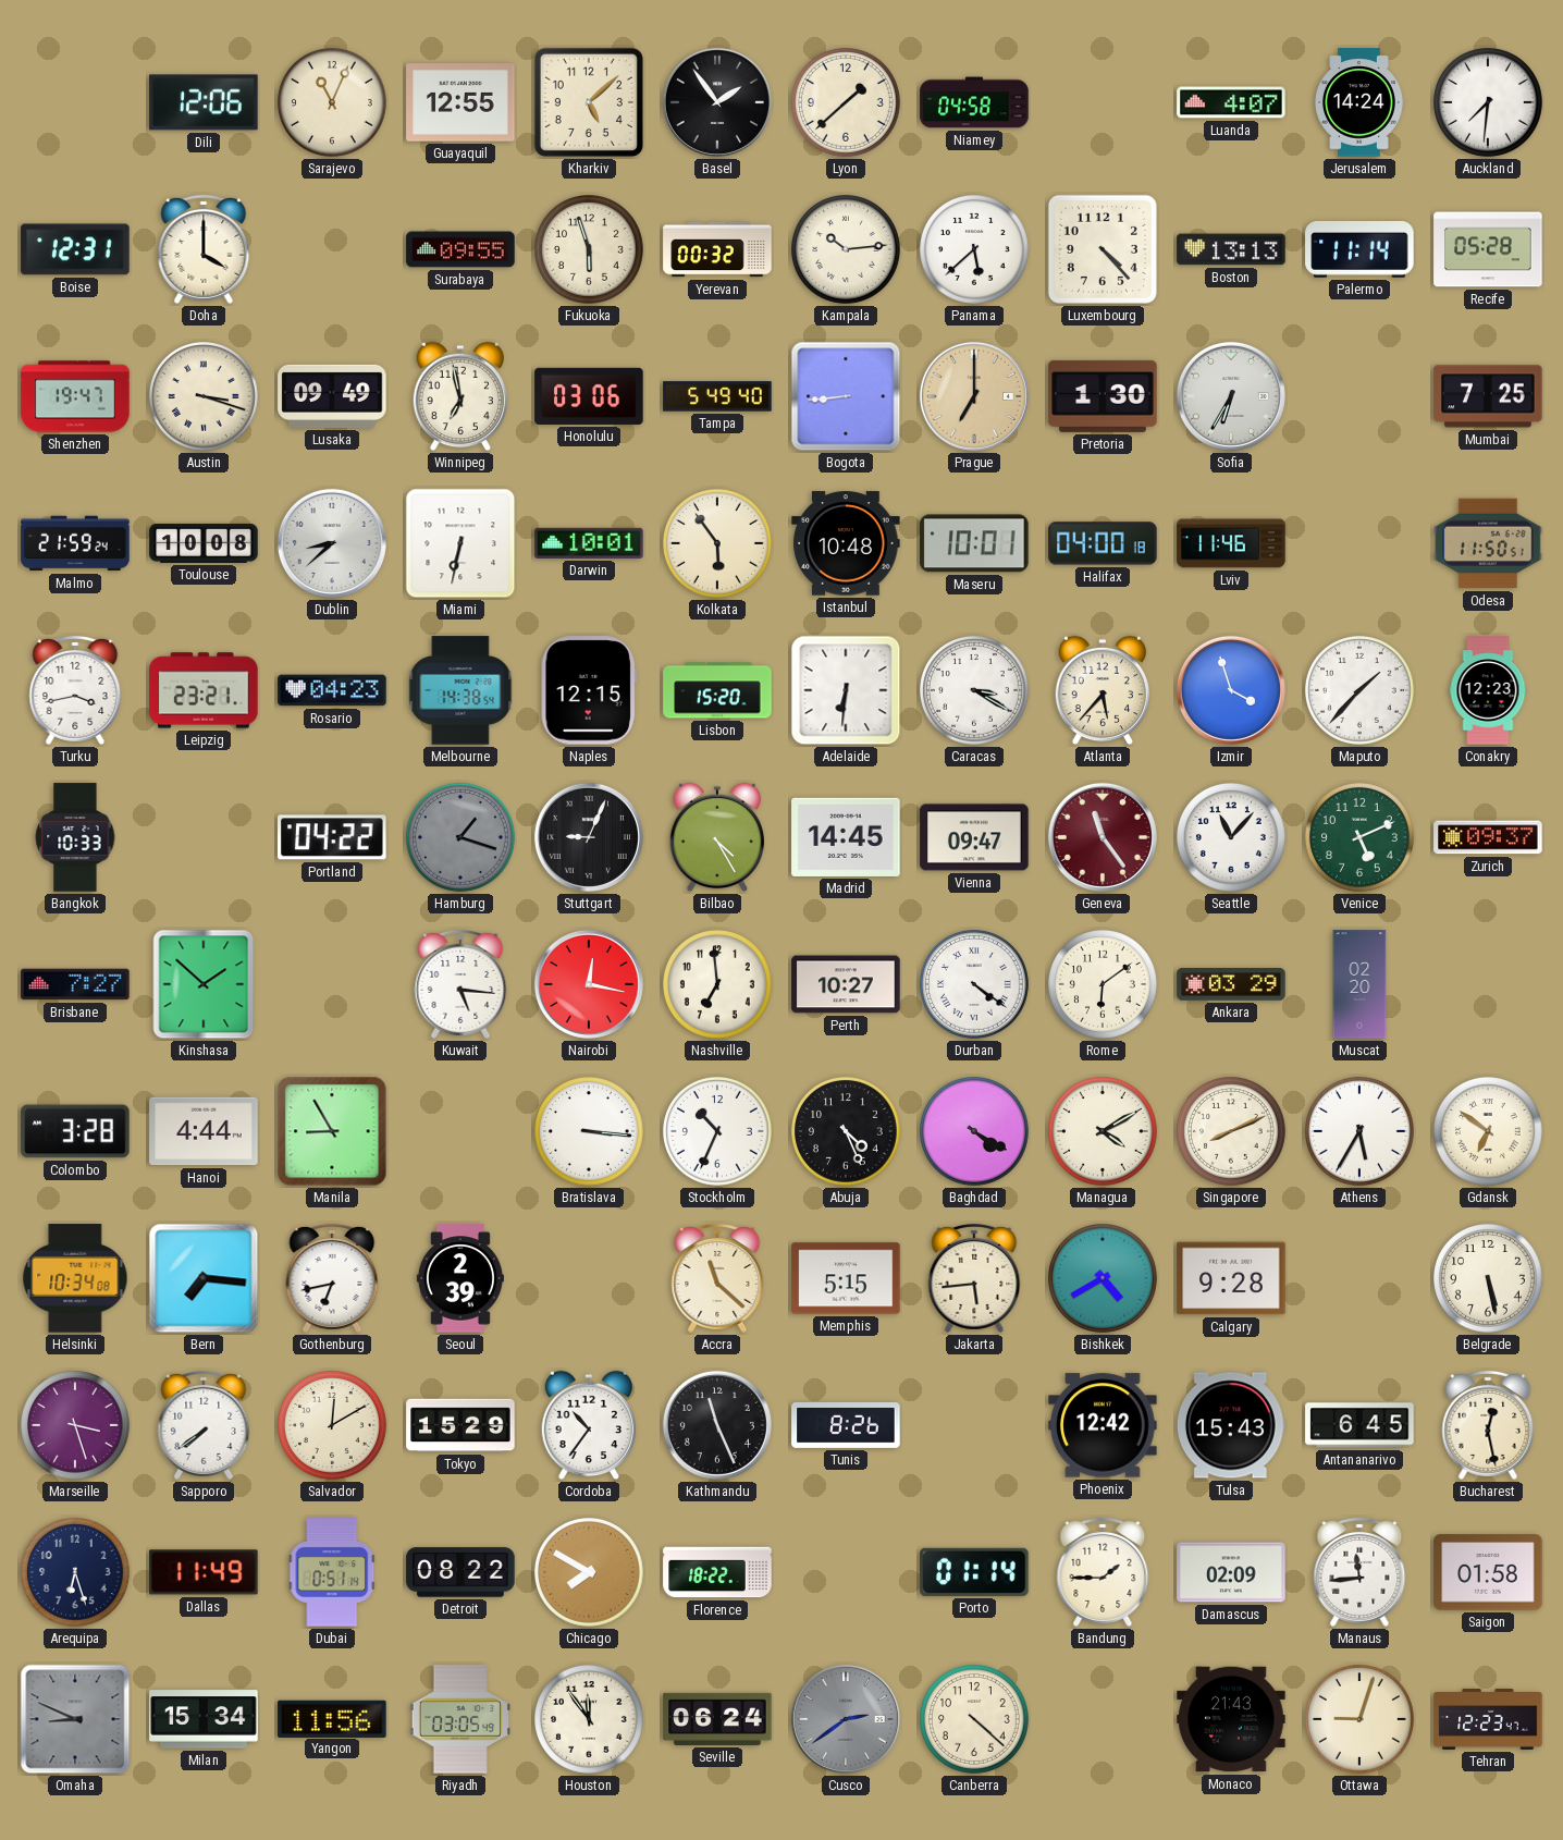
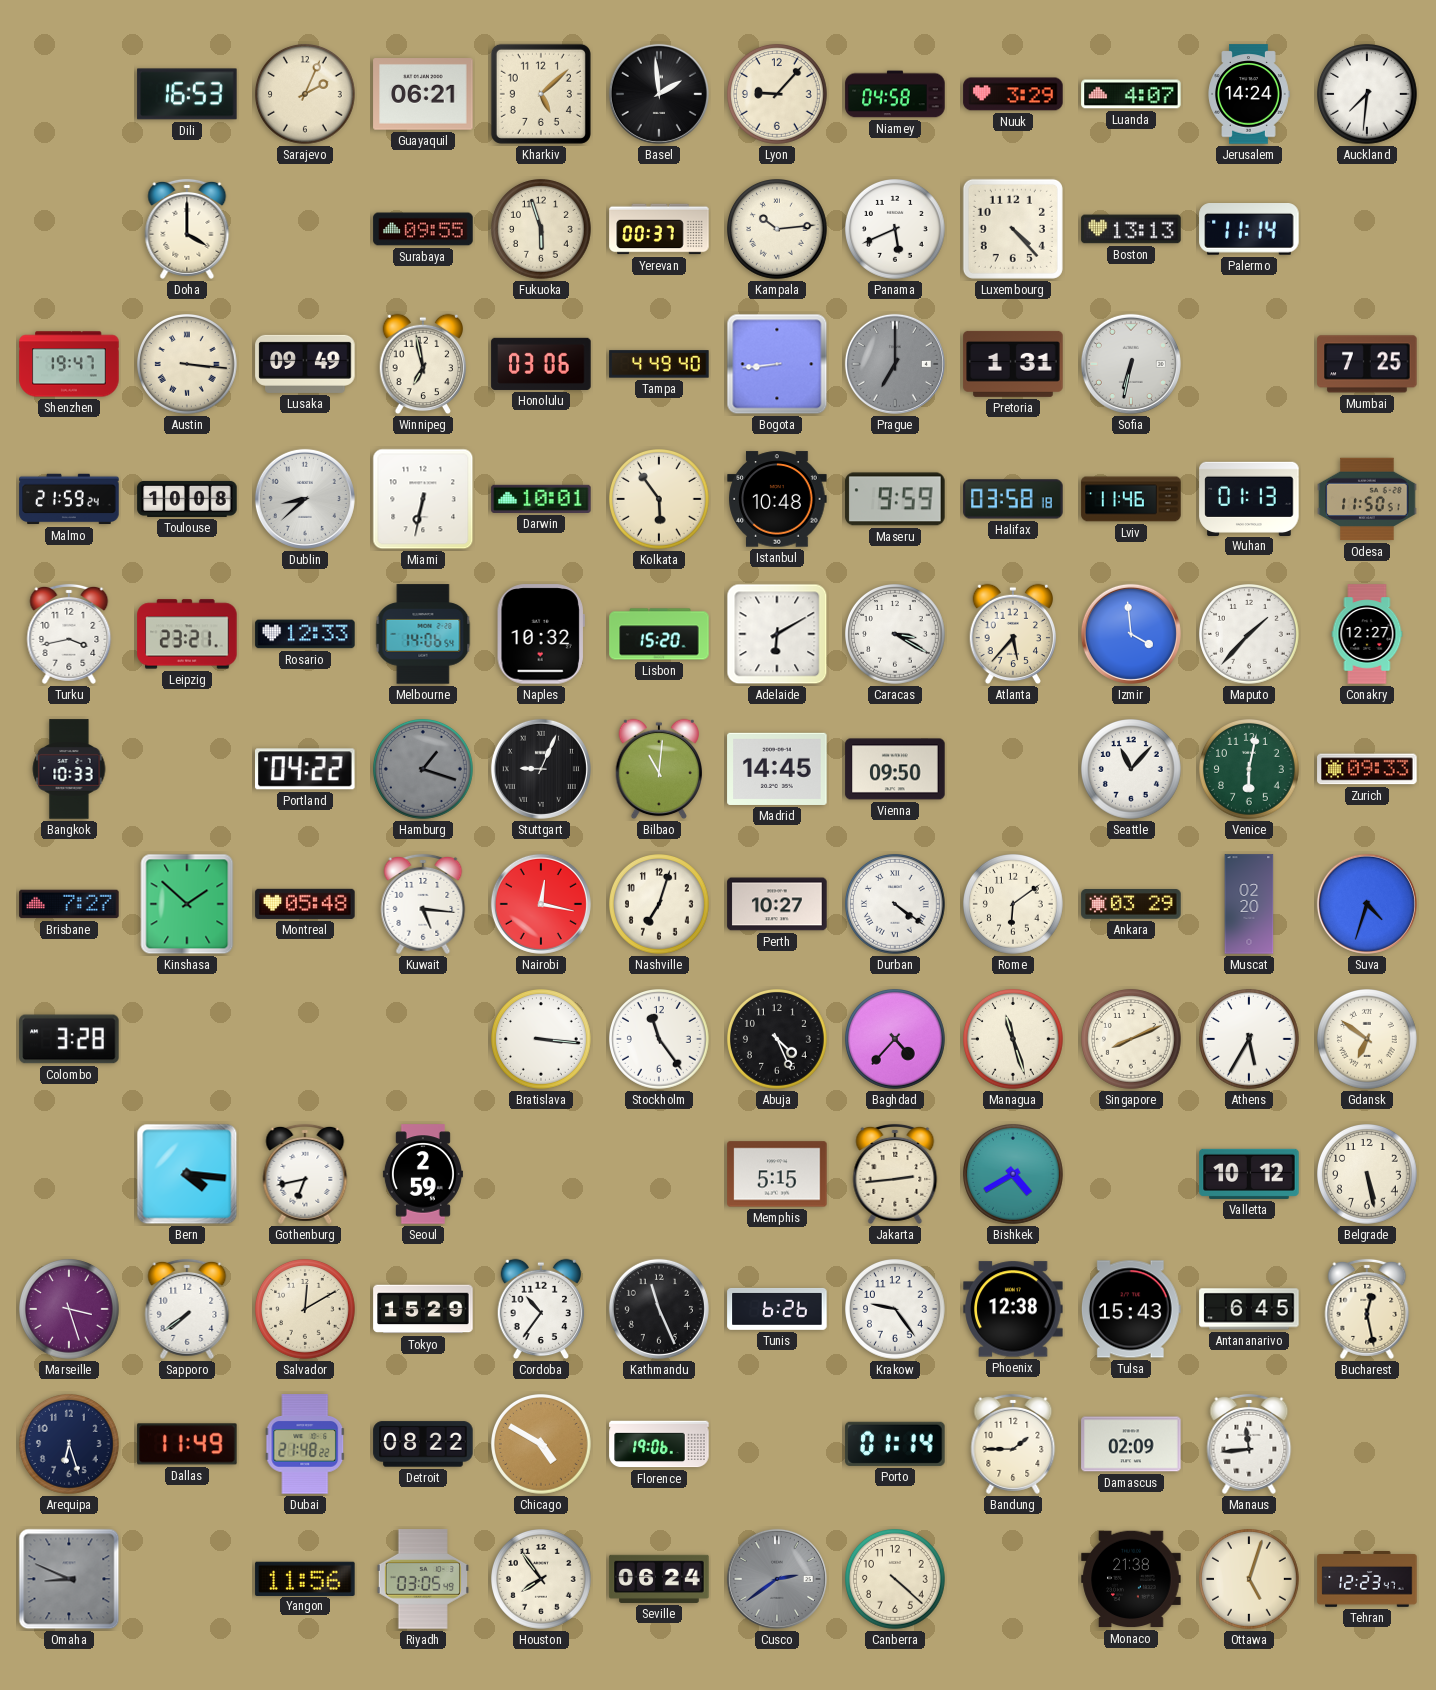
Dili: 12:06 -> 16:53
Sarajevo: 11:04 -> 2:04
Guayaquil: 12:55 -> 06:21
Basel: 1:54 -> 1:59
Lyon: 1:38 -> 9:07
Nuuk: none -> 3:29
Boise: 12:31 -> none
Yerevan: 00:32 -> 00:37
Panama: 5:38 -> 5:41
Recife: 05:28 -> none
Austin: 3:18 -> 3:16
Tampa: 5:49 -> 4:49
Prague dial: champagne -> grey
Pretoria: 1:30 -> 1:31
Sofia: 6:35 -> 6:32
Maseru: 10:01 -> 9:59
Halifax: 04:00 -> 03:58
Wuhan: none -> 01:13
Rosario: 04:23 -> 12:33
Melbourne: 14:38 -> 14:06
Naples: 12:15 -> 10:32
Adelaide: 6:31 -> 6:10
Izmir: 3:57 -> 3:59
Conakry: 12:23 -> 12:27
Bilbao: 4:25 -> 11:01
Vienna: 09:47 -> 09:50
Geneva: 11:24 -> none
Venice: 5:11 -> 6:02
Zurich: 09:37 -> 09:33
Montreal: none -> 05:48
Nashville: 6:59 -> 7:03
Suva: none -> 4:33
Hanoi: 4:44 -> none
Manila: 8:55 -> none
Stockholm: 10:34 -> 11:24
Baghdad: 4:20 -> 4:37
Managua: 4:10 -> 11:27
Helsinki: 10:34 -> none
Bern: 7:16 -> 4:16
Seoul: 2:39 -> 2:59
Accra: 11:22 -> none
Jakarta: 5:44 -> 2:44
Calgary: 9:28 -> none
Valletta: none -> 10:12
Tunis: 8:26 -> 6:26
Krakow: none -> 9:24
Phoenix: 12:42 -> 12:38
Dubai: 0:51 -> 21:48
Chicago: 7:50 -> 4:50
Florence: 18:22 -> 19:06
Saigon: 01:58 -> none
Milan: 15:34 -> none
Houston: 11:54 -> 7:54
Monaco: 21:43 -> 21:38
Ottawa: 9:03 -> 5:03
